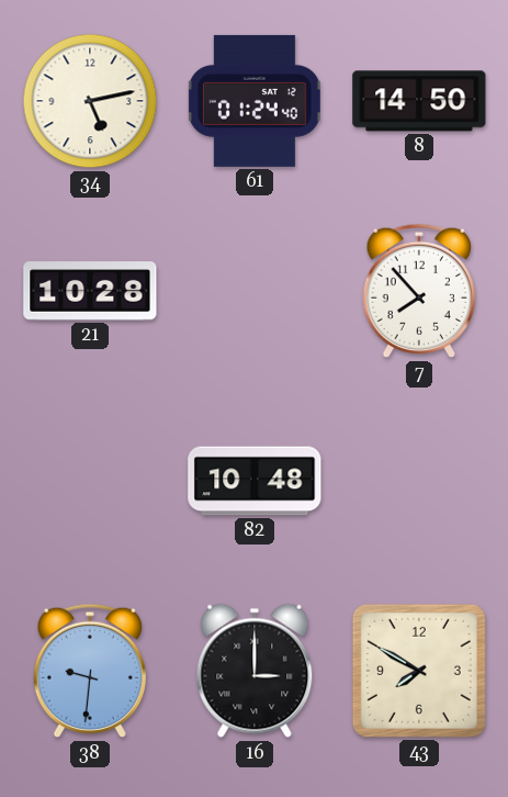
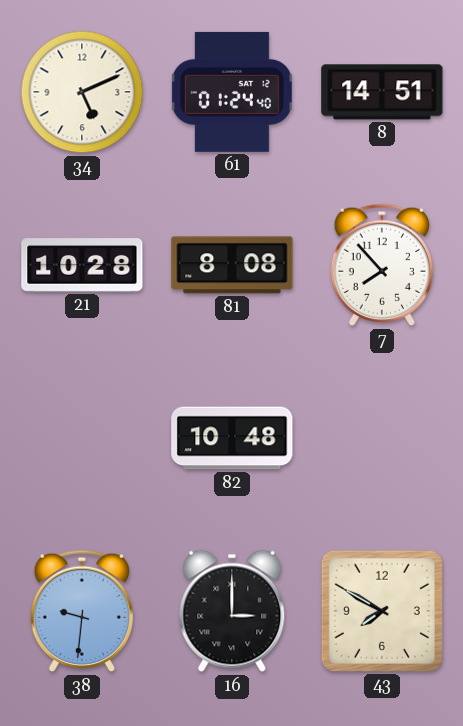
34: 5:13 -> 5:11
8: 14:50 -> 14:51
81: none -> 8:08
